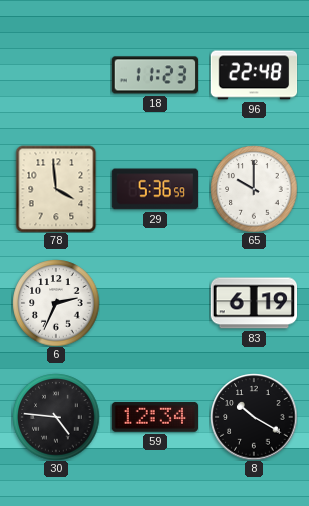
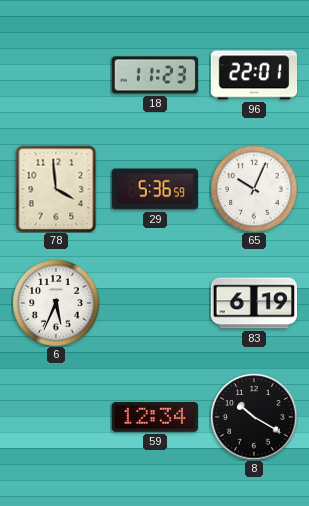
96: 22:48 -> 22:01
65: 10:00 -> 10:04
6: 2:34 -> 5:34
30: 4:46 -> none
